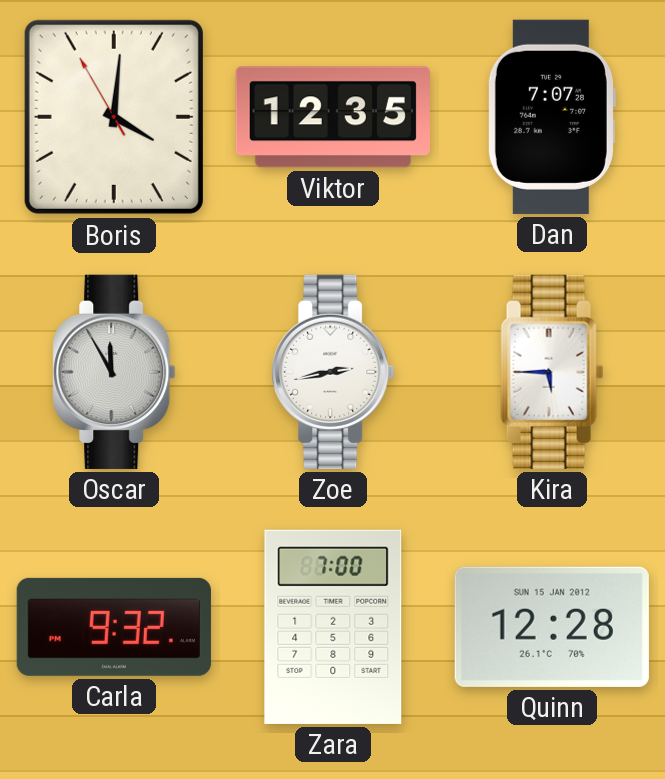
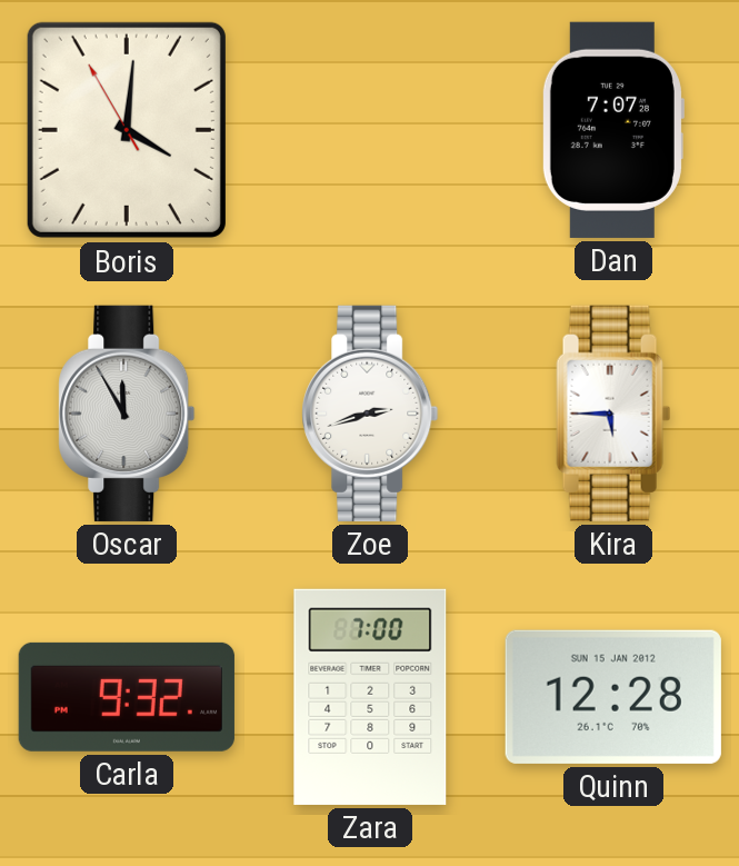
Viktor: 12:35 -> none
Zoe: 2:43 -> 2:42
